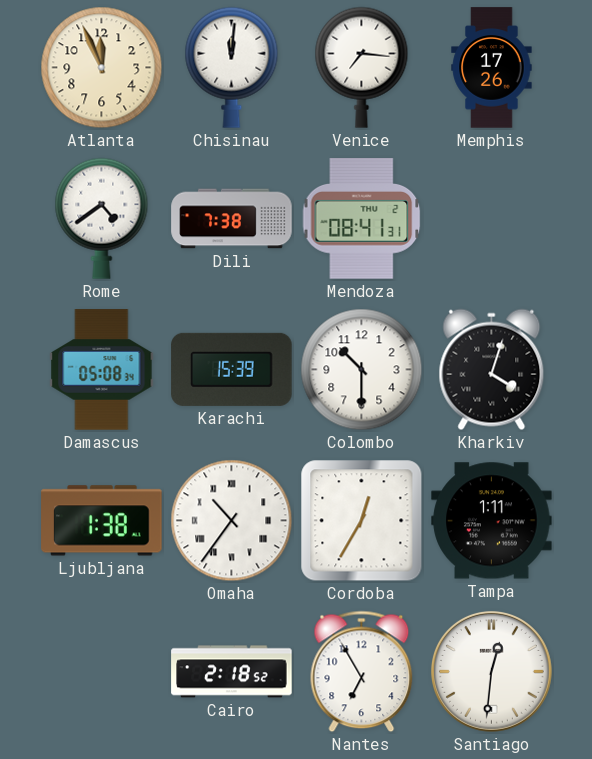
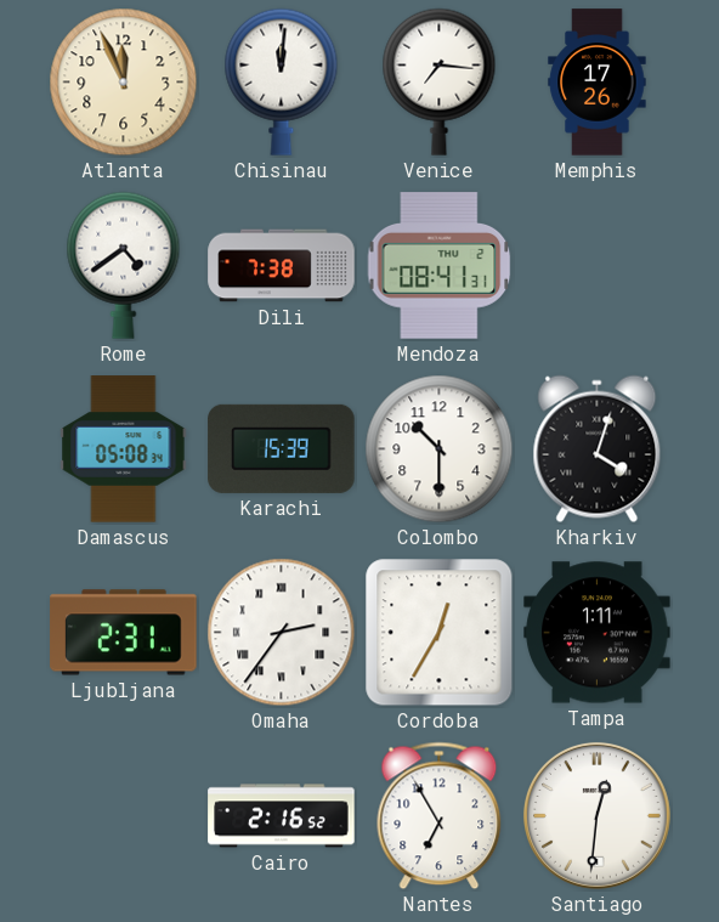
Ljubljana: 1:38 -> 2:31
Omaha: 10:36 -> 2:36
Cairo: 2:18 -> 2:16
